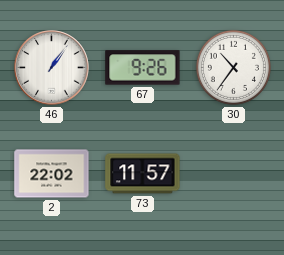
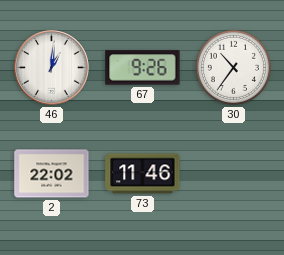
46: 1:06 -> 1:01
73: 11:57 -> 11:46
